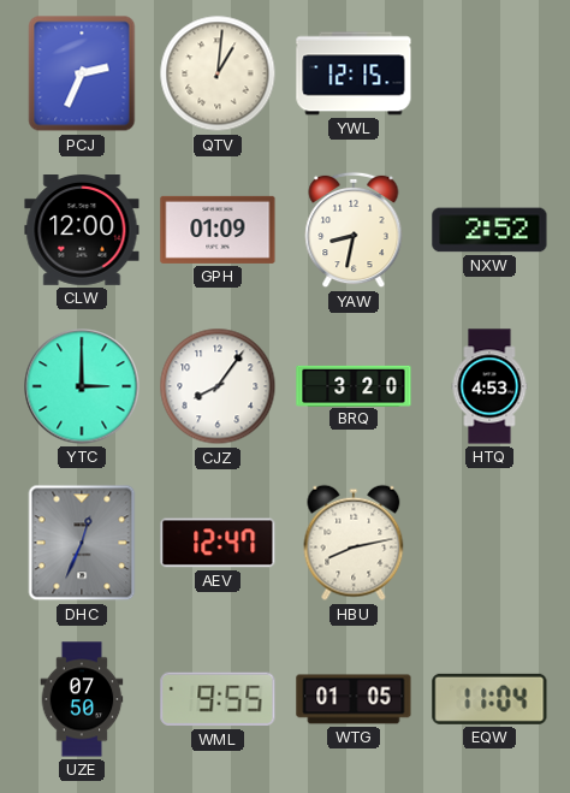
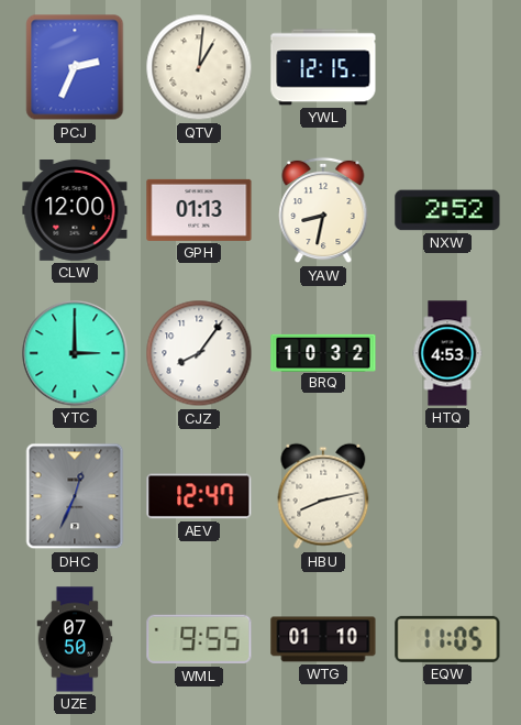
GPH: 01:09 -> 01:13
BRQ: 3:20 -> 10:32
WTG: 01:05 -> 01:10
EQW: 11:04 -> 11:05
